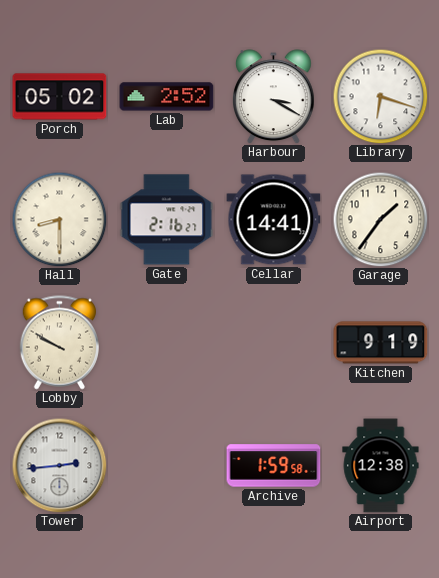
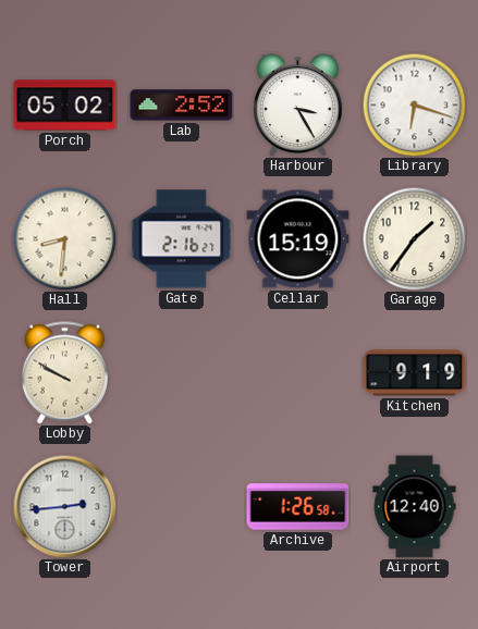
Harbour: 3:20 -> 3:25
Hall: 8:30 -> 8:31
Cellar: 14:41 -> 15:19
Archive: 1:59 -> 1:26
Airport: 12:38 -> 12:40
